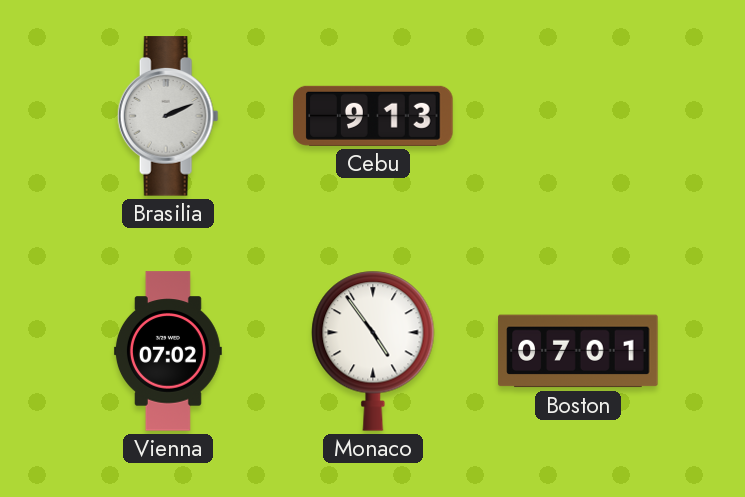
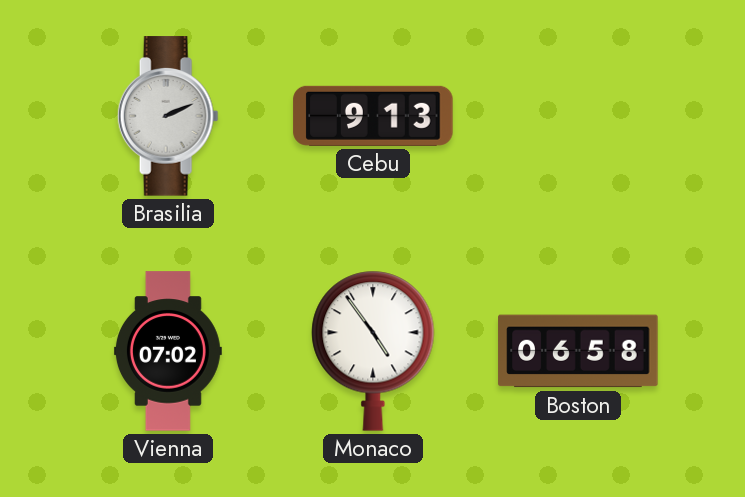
Boston: 07:01 -> 06:58
